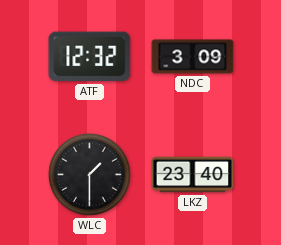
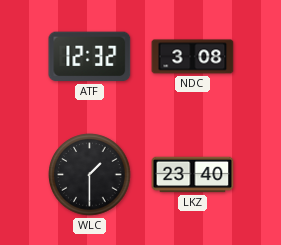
NDC: 3:09 -> 3:08
